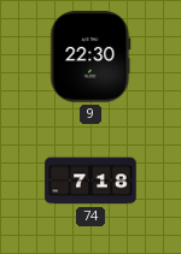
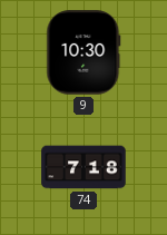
9: 22:30 -> 10:30
